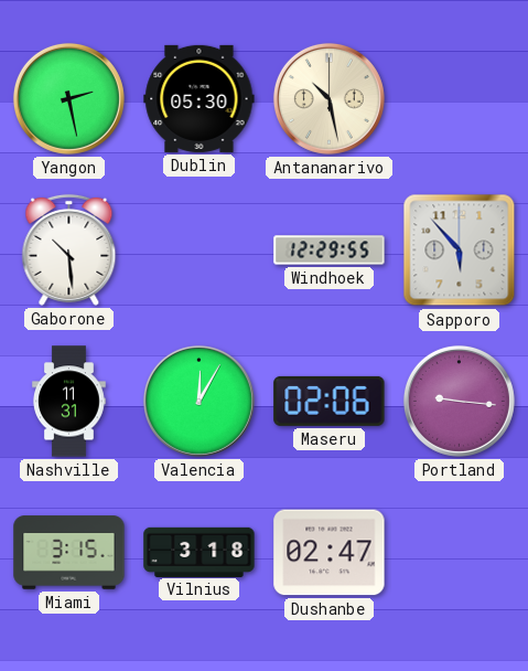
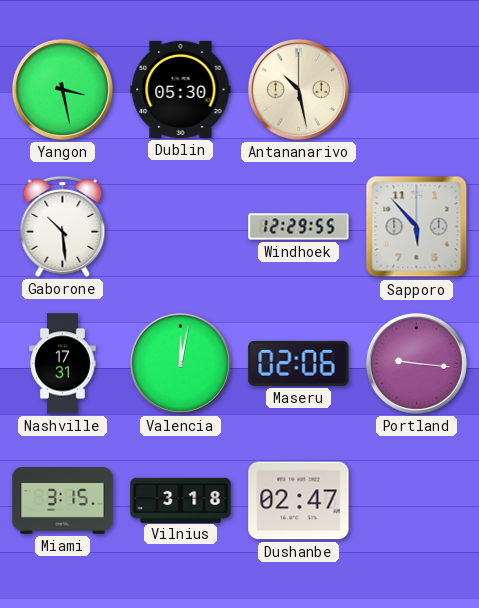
Yangon: 2:28 -> 3:28
Nashville: 11:31 -> 17:31
Valencia: 12:05 -> 12:02
